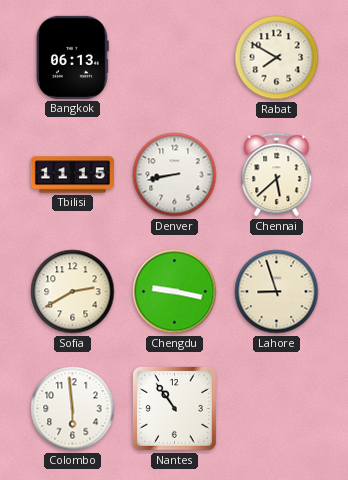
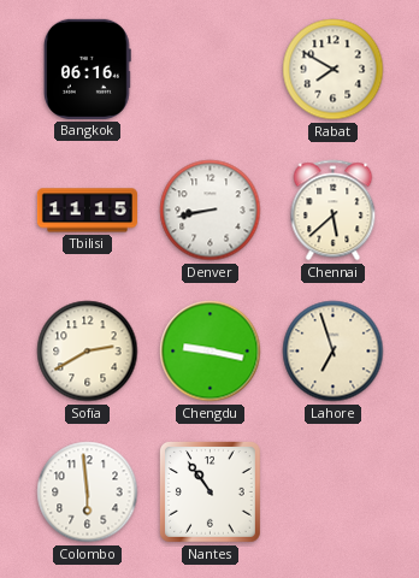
Bangkok: 06:13 -> 06:16
Lahore: 8:57 -> 6:57
